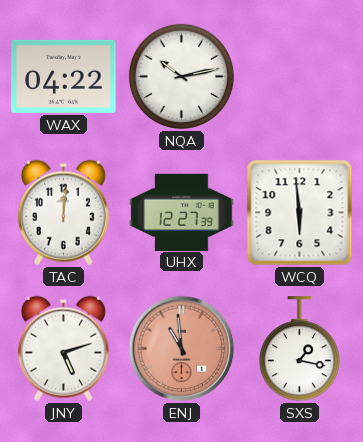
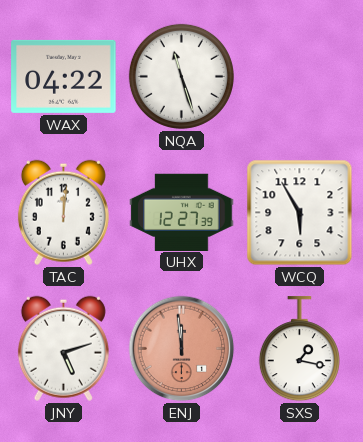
NQA: 10:13 -> 11:27
WCQ: 5:59 -> 5:55
ENJ: 10:59 -> 11:59
